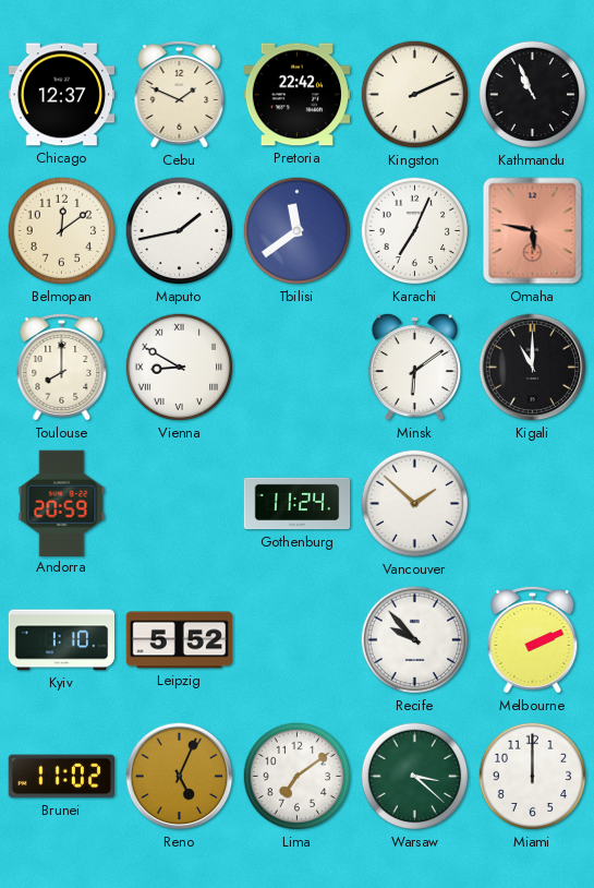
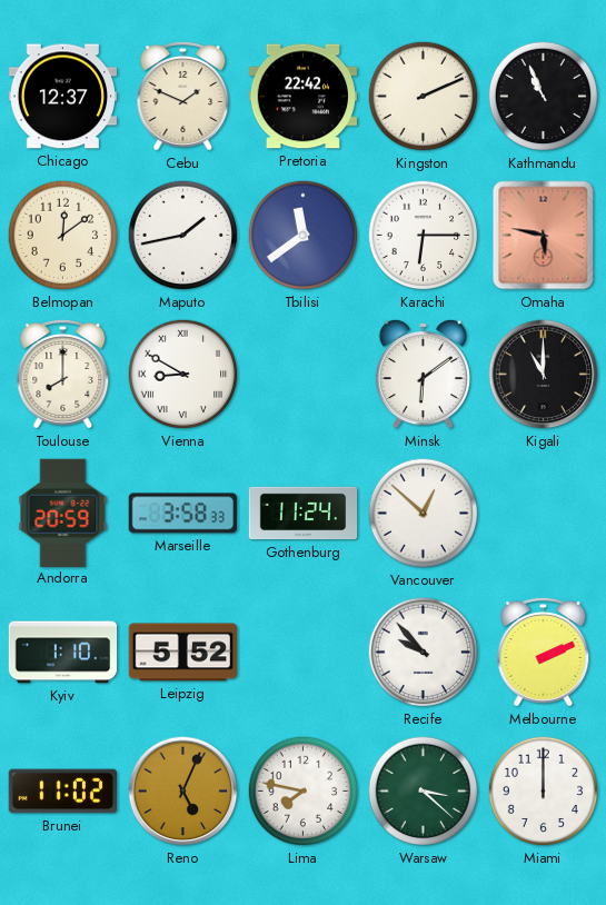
Karachi: 7:04 -> 6:15
Marseille: none -> 3:58
Vancouver: 1:52 -> 12:52
Lima: 7:09 -> 7:47
